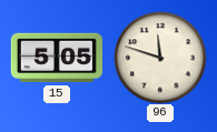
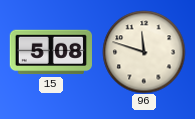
15: 5:05 -> 5:08
